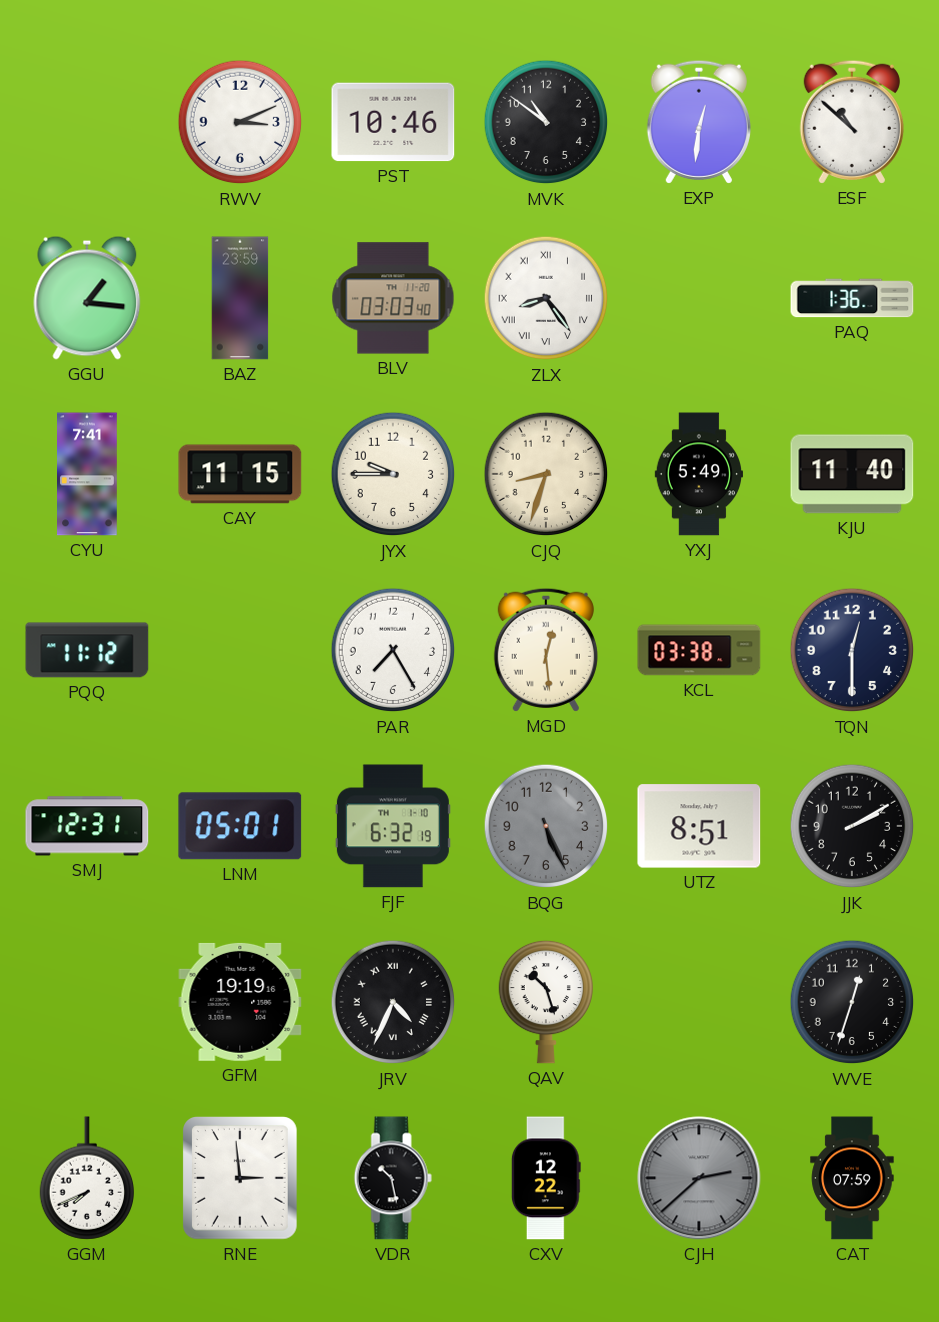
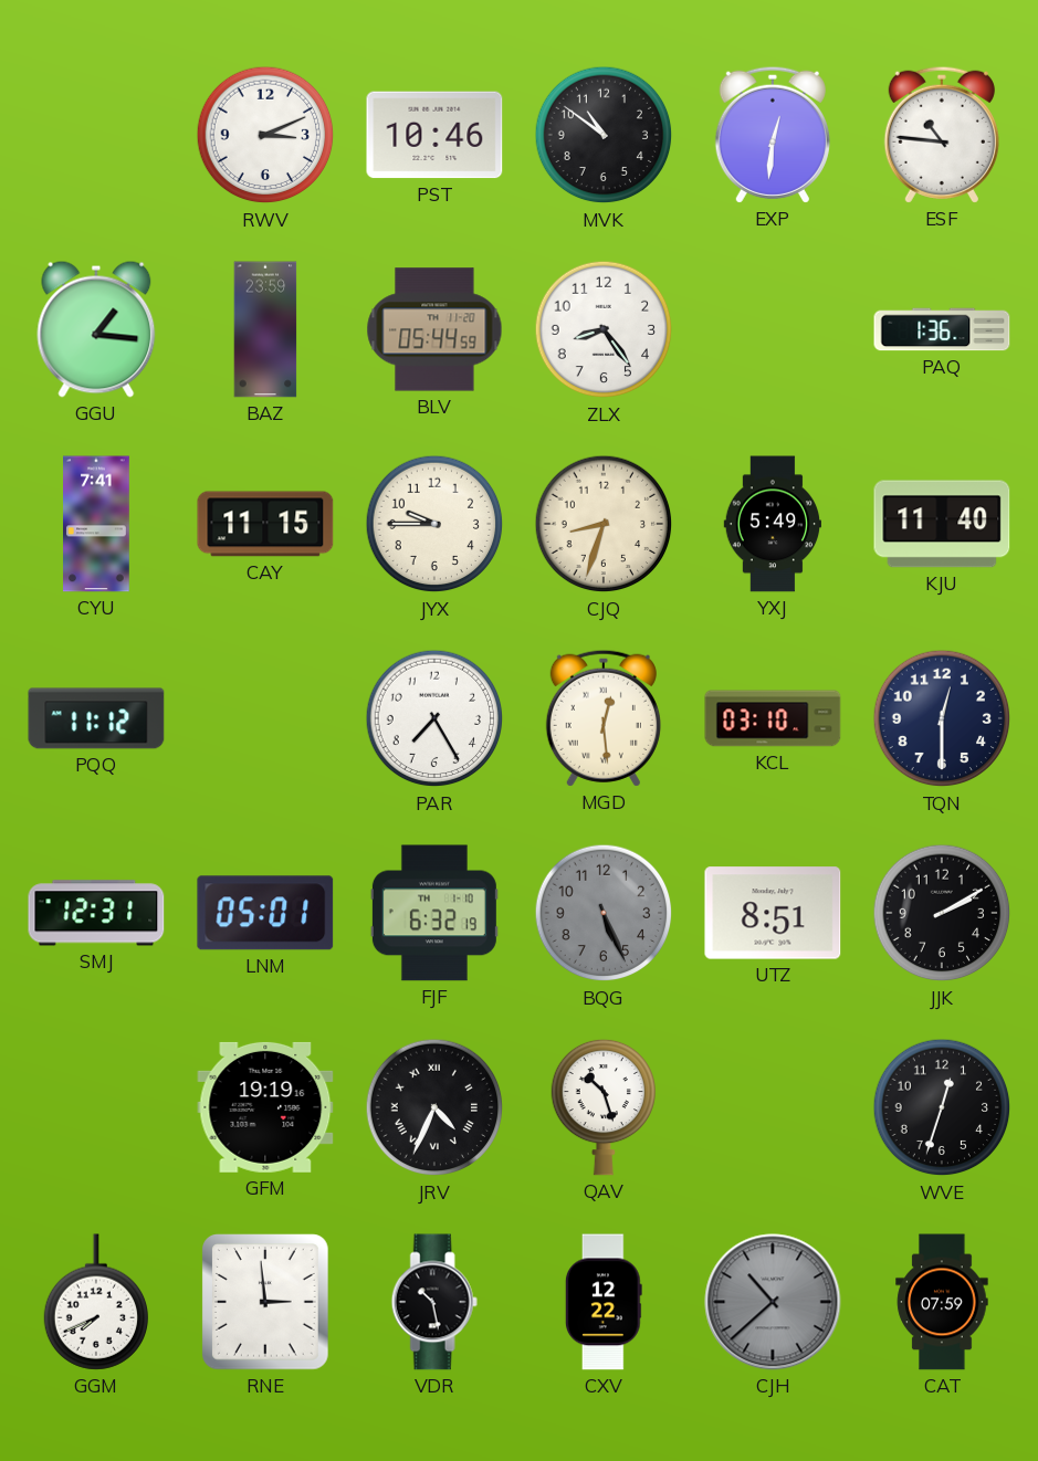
ESF: 10:52 -> 10:46
BLV: 03:03 -> 05:44
ZLX numerals: Roman -> Arabic
KCL: 03:38 -> 03:10
CJH: 2:38 -> 10:38
